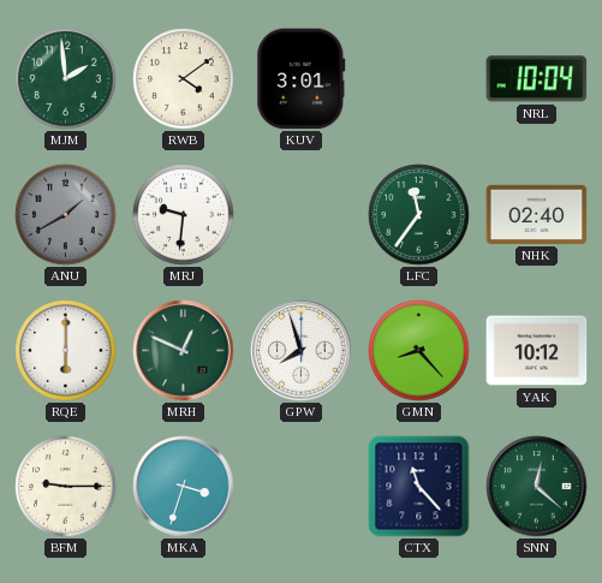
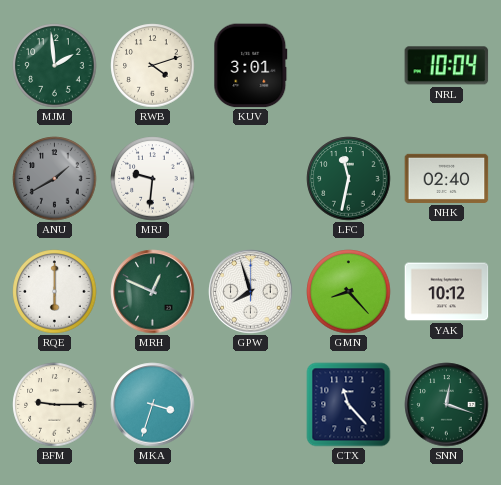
RWB: 4:09 -> 4:12
LFC: 11:36 -> 11:32
SNN: 12:22 -> 12:18
